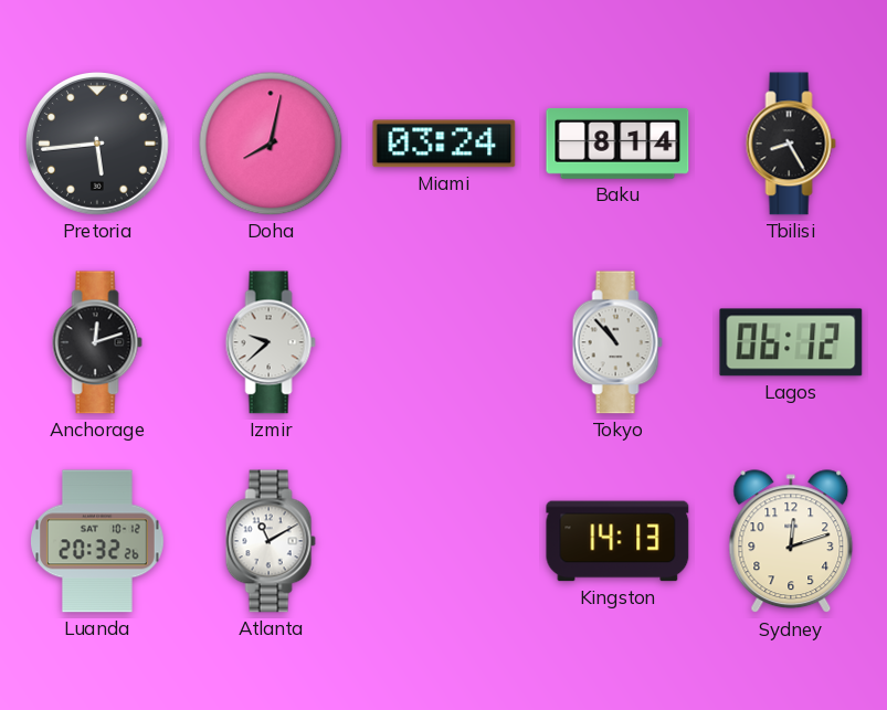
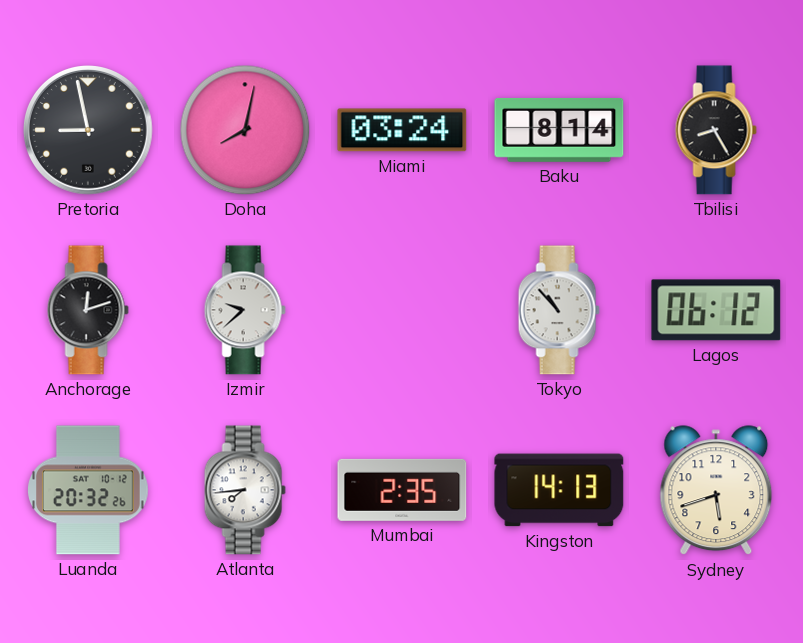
Pretoria: 5:44 -> 8:58
Atlanta: 11:10 -> 7:44
Mumbai: none -> 2:35
Sydney: 12:12 -> 5:42
